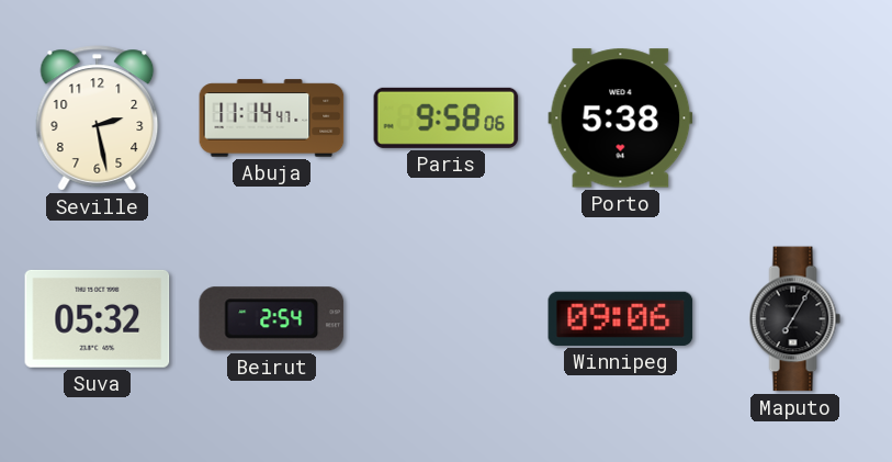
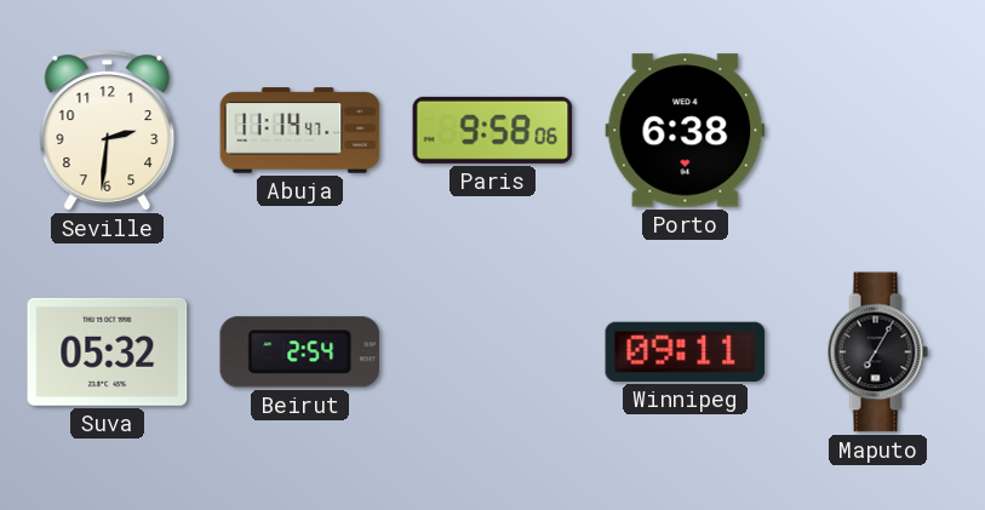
Seville: 2:28 -> 2:31
Porto: 5:38 -> 6:38
Winnipeg: 09:06 -> 09:11
